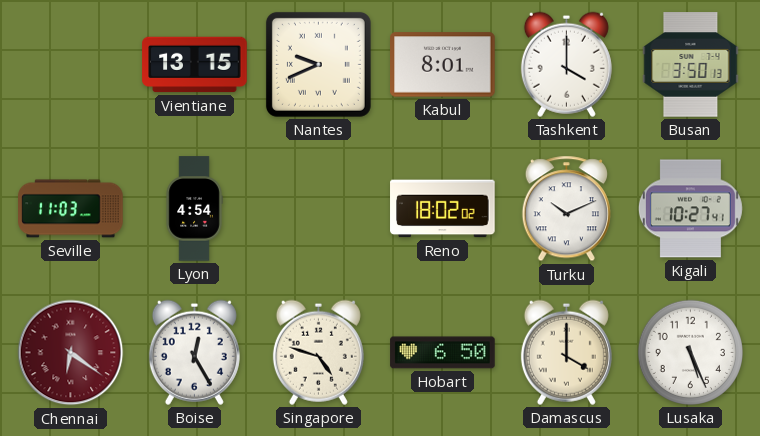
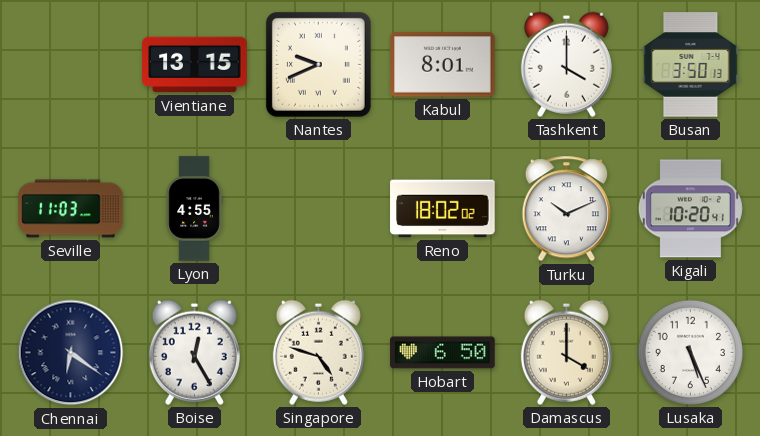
Lyon: 4:54 -> 4:55
Kigali: 10:27 -> 10:20
Chennai dial: burgundy -> navy
